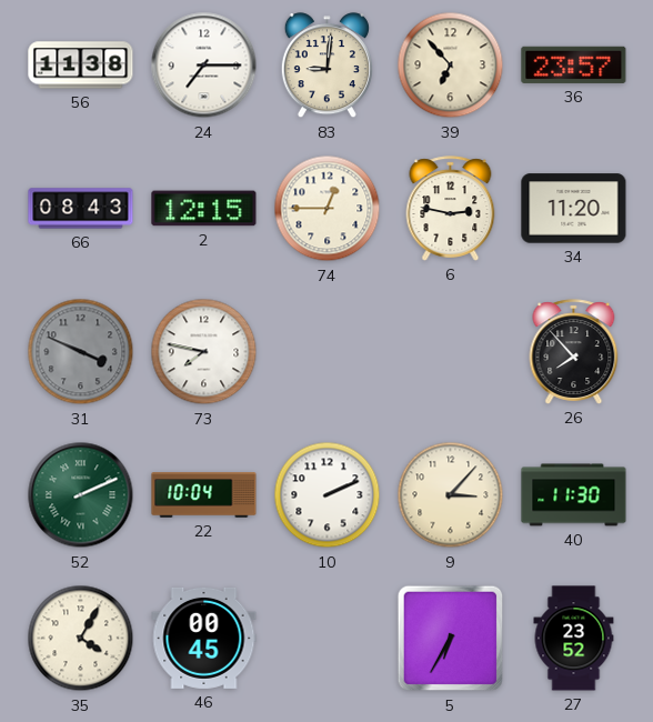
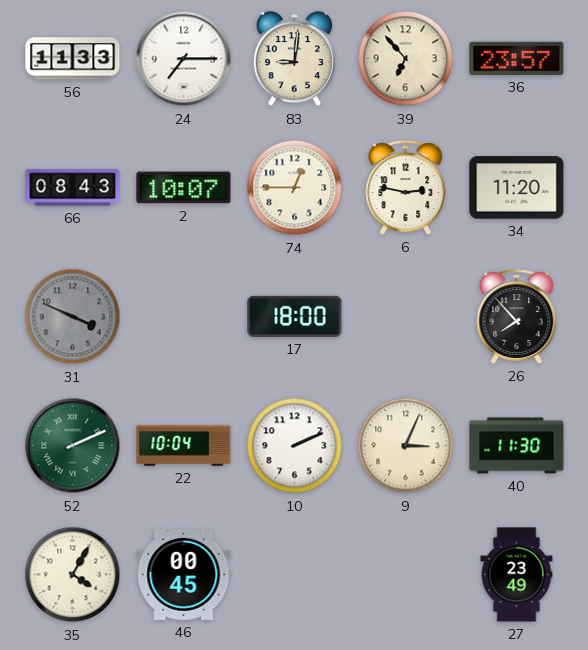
56: 11:38 -> 11:33
2: 12:15 -> 10:07
73: 7:47 -> none
17: none -> 18:00
9: 3:07 -> 3:04
5: 6:35 -> none
27: 23:52 -> 23:49
